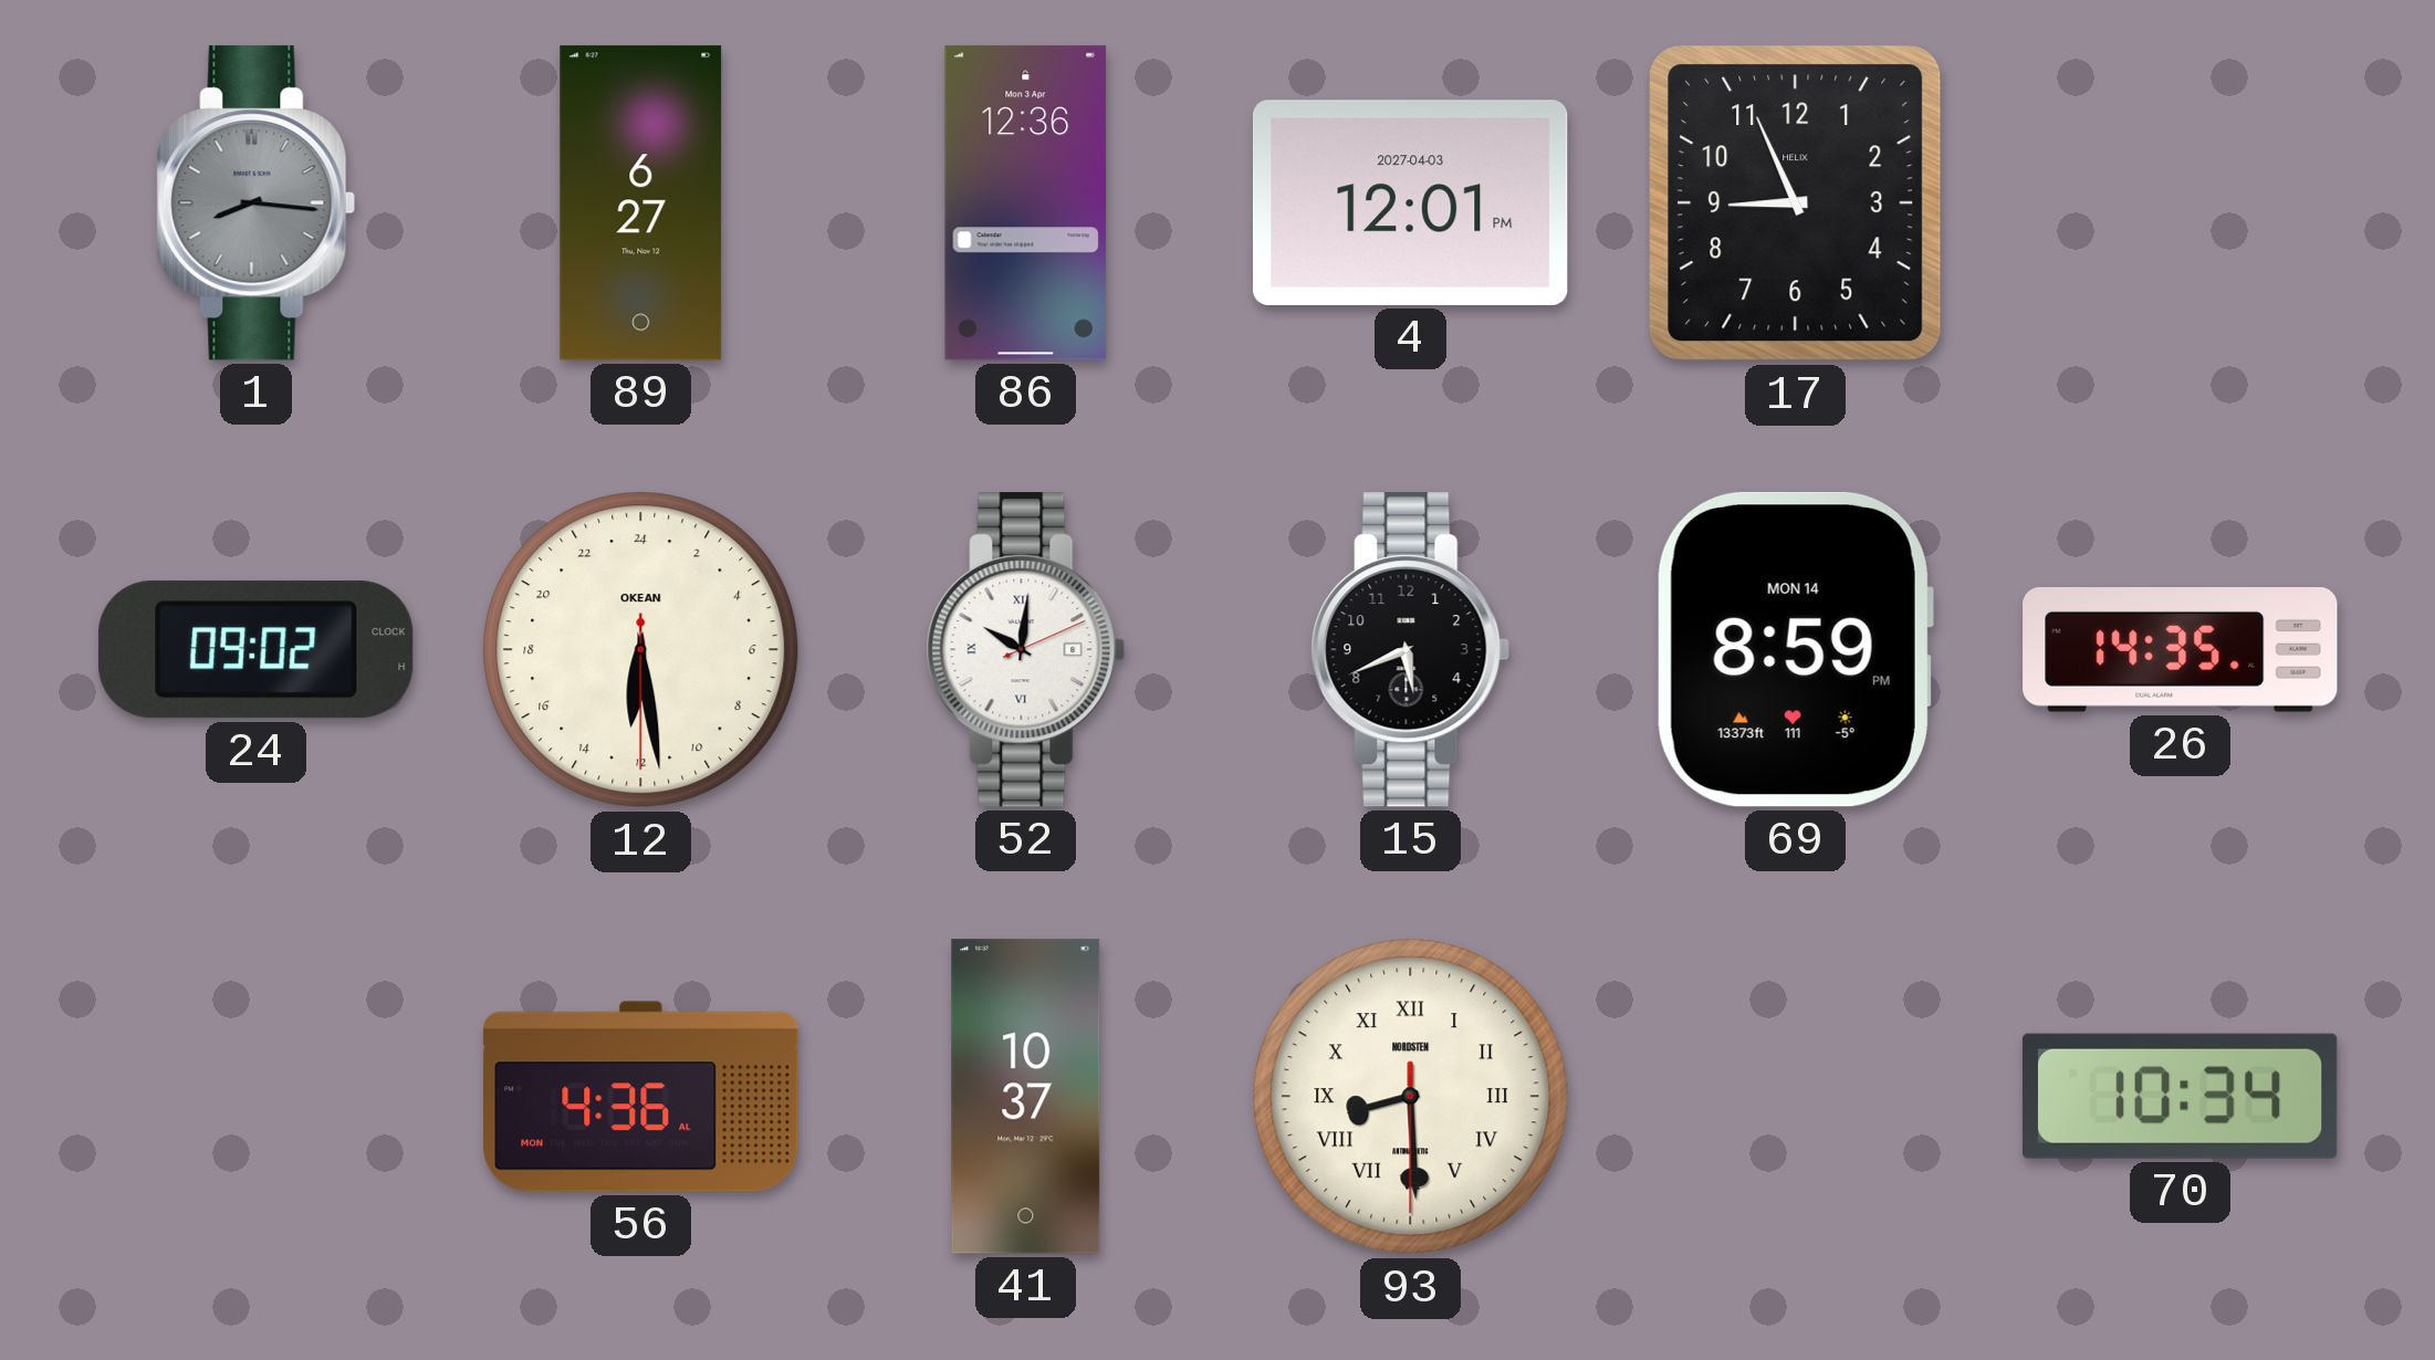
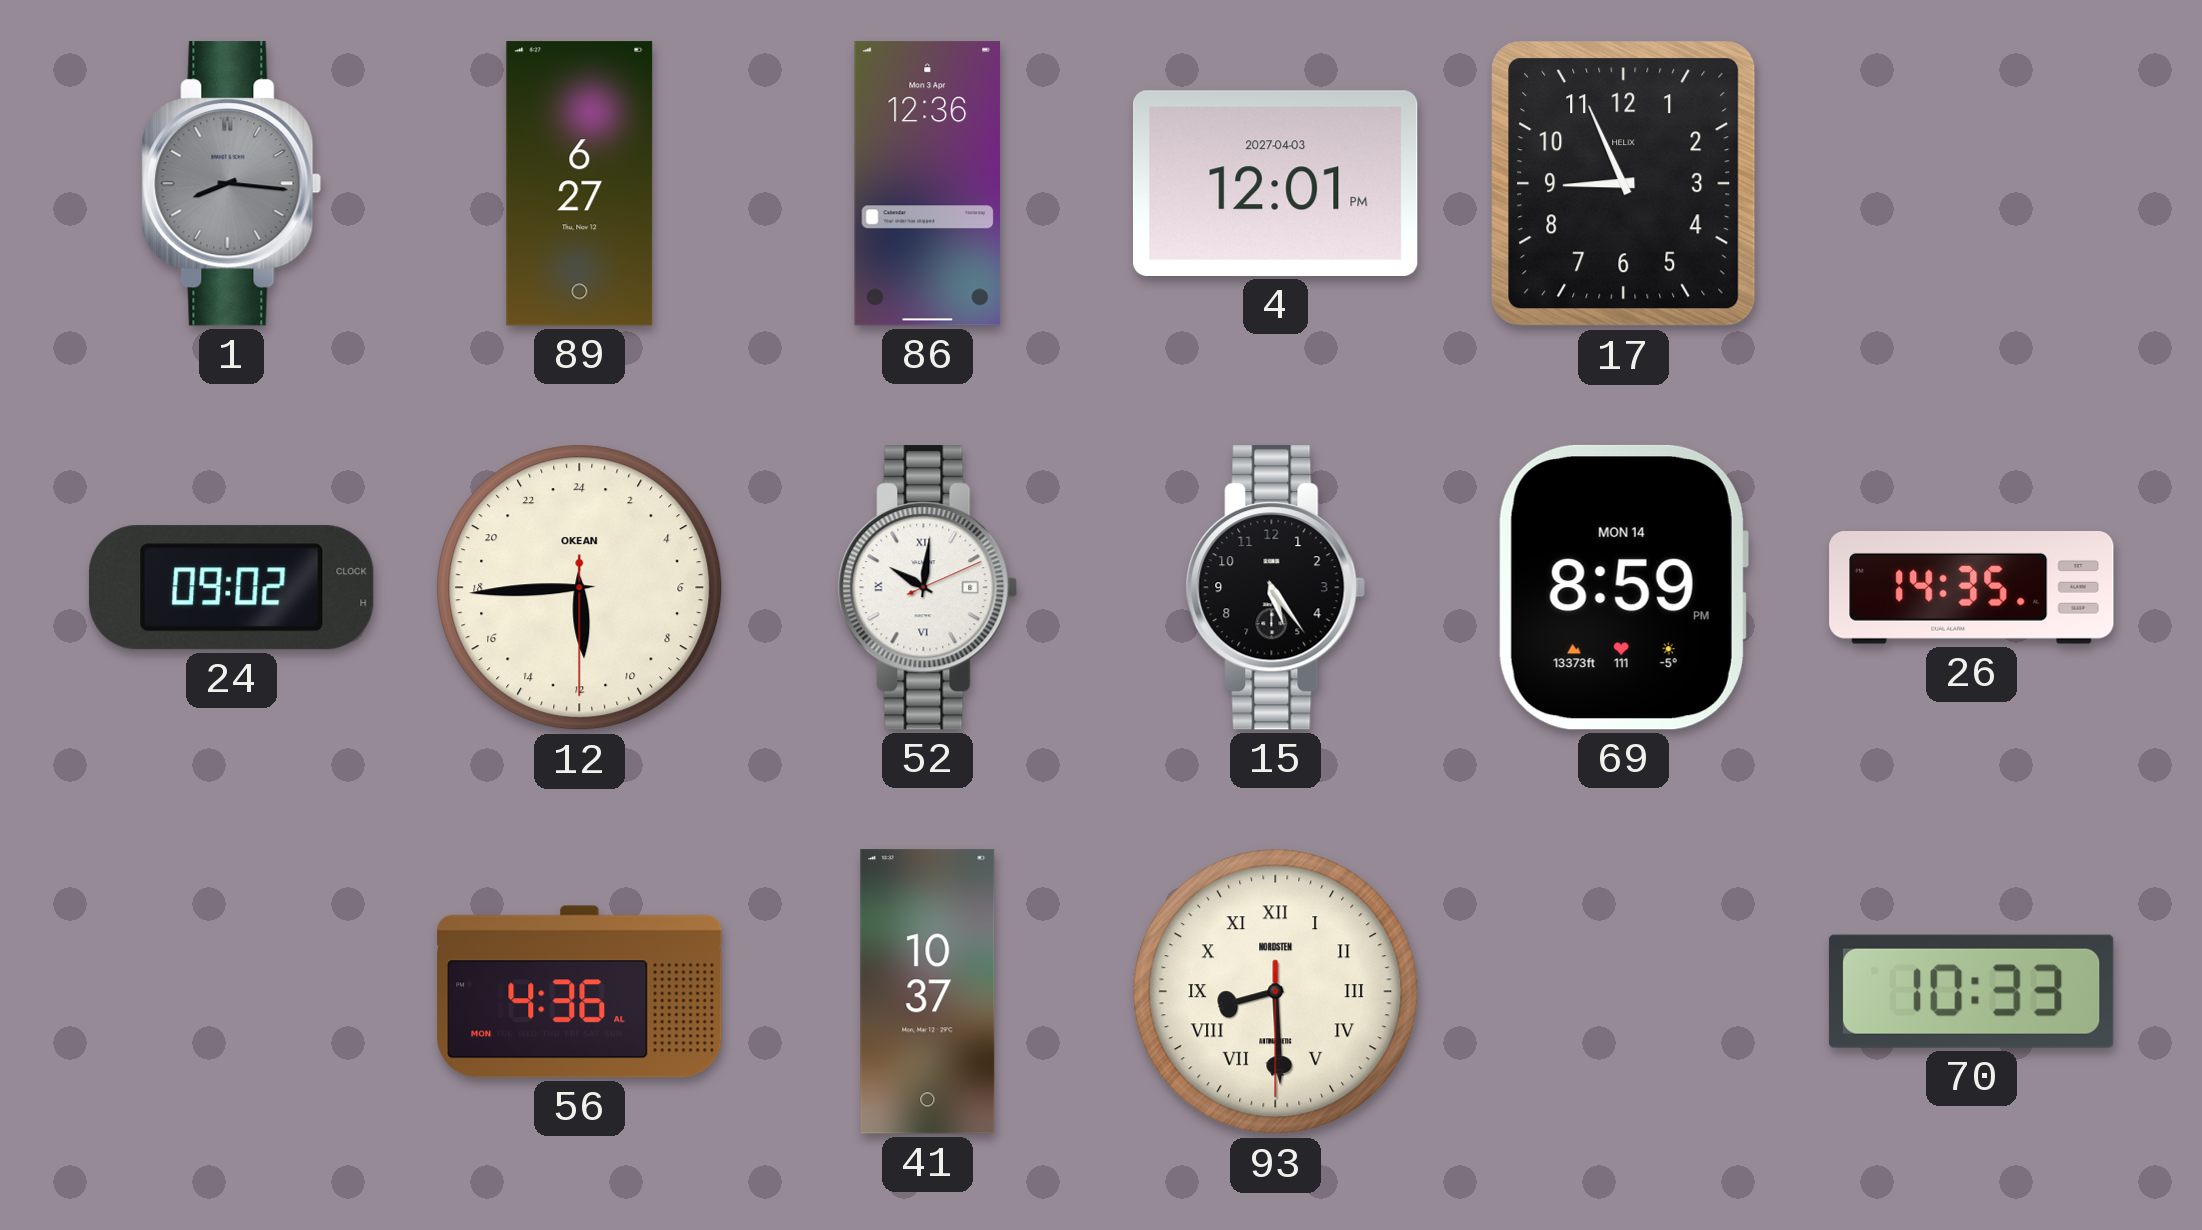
12: 12:28 -> 11:44
15: 5:41 -> 5:24
70: 10:34 -> 10:33
